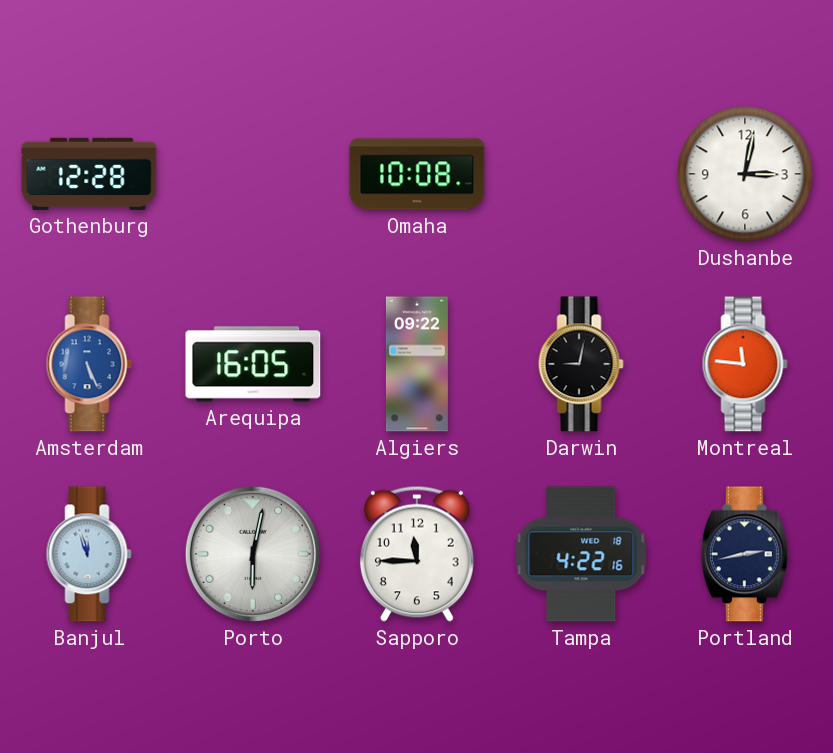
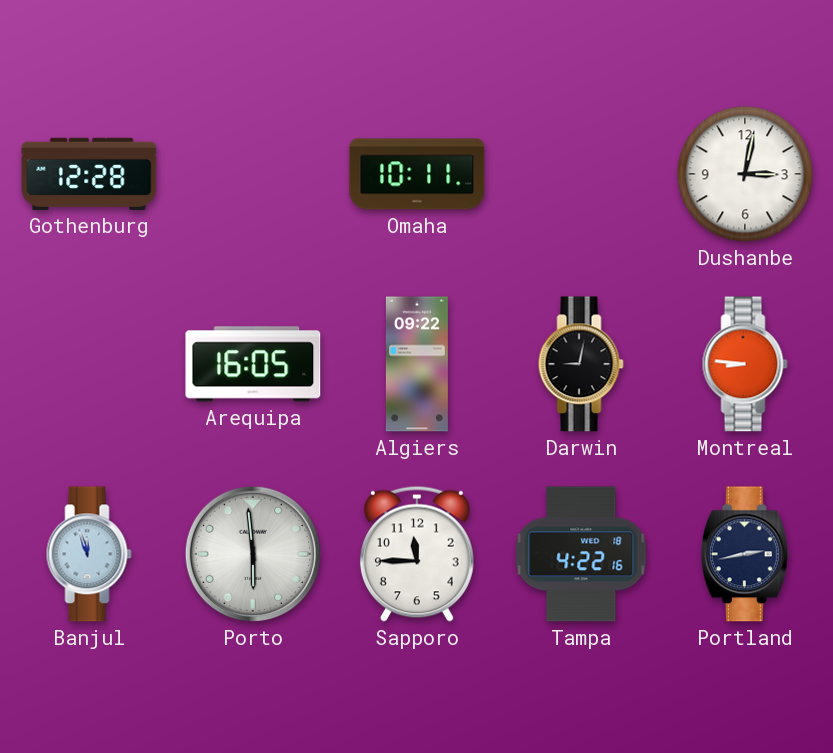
Omaha: 10:08 -> 10:11
Amsterdam: 5:26 -> none
Montreal: 11:46 -> 8:46
Porto: 6:02 -> 5:59
